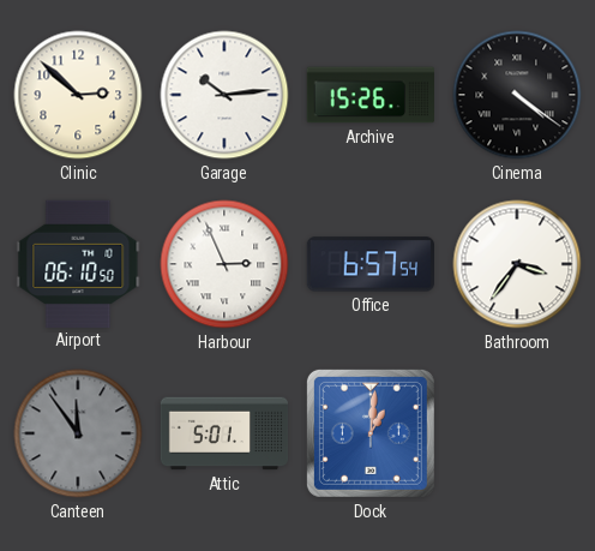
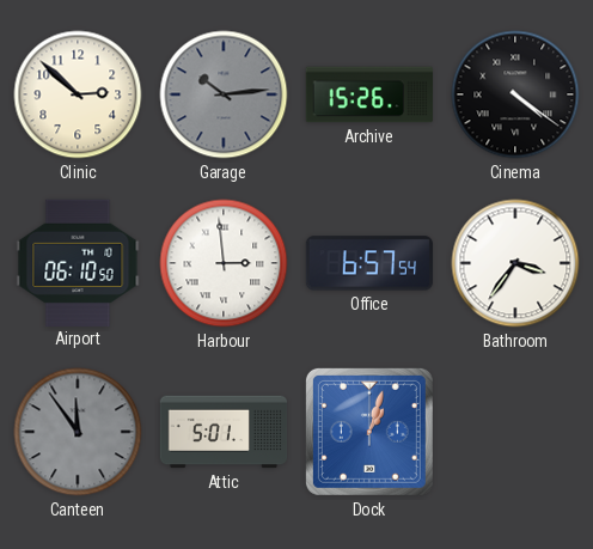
Garage dial: white -> grey
Harbour: 2:56 -> 2:59
Dock: 1:01 -> 1:03
